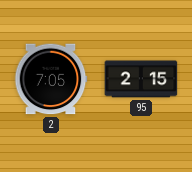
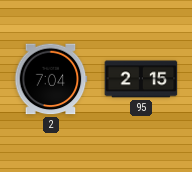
2: 7:05 -> 7:04
